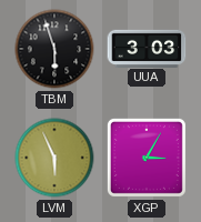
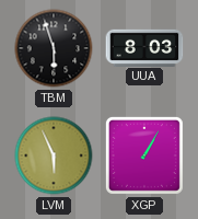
UUA: 3:03 -> 8:03
XGP: 3:05 -> 1:05
